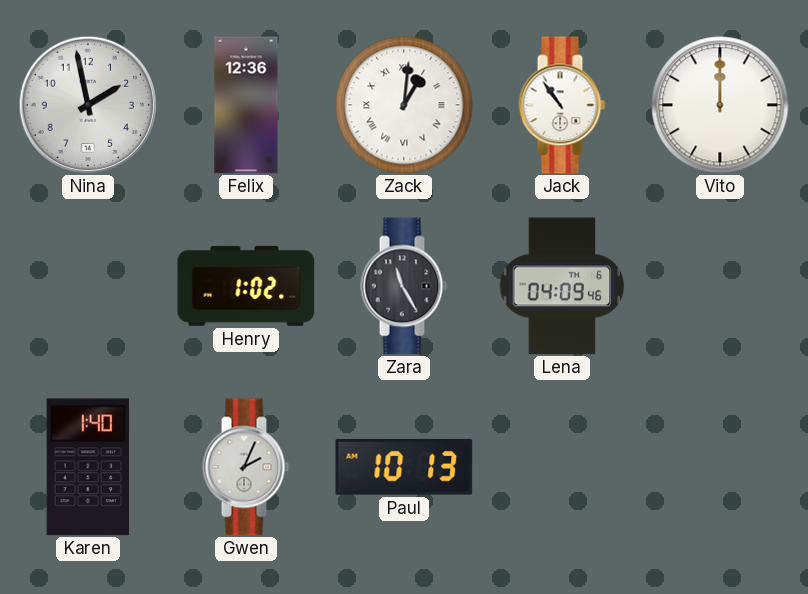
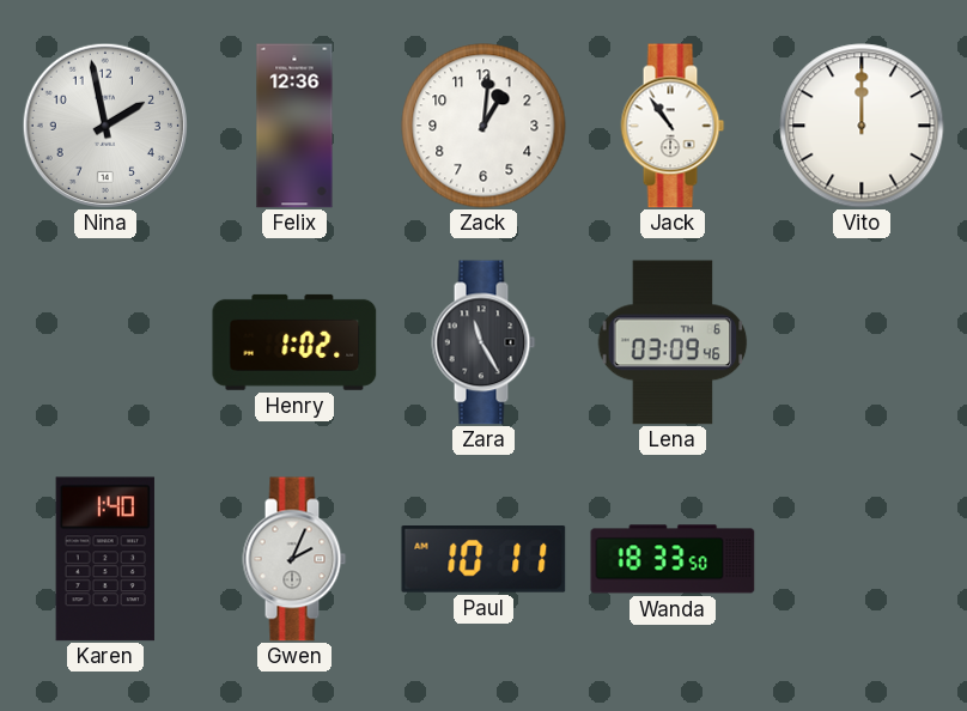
Zack numerals: Roman -> Arabic
Lena: 04:09 -> 03:09
Paul: 10:13 -> 10:11
Wanda: none -> 18:33
